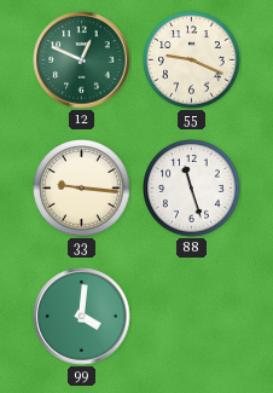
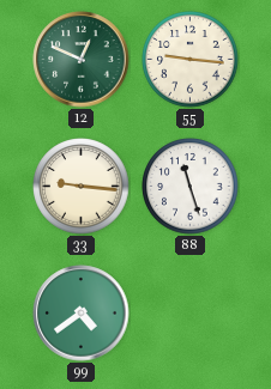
55: 9:19 -> 9:16
99: 4:01 -> 4:39
